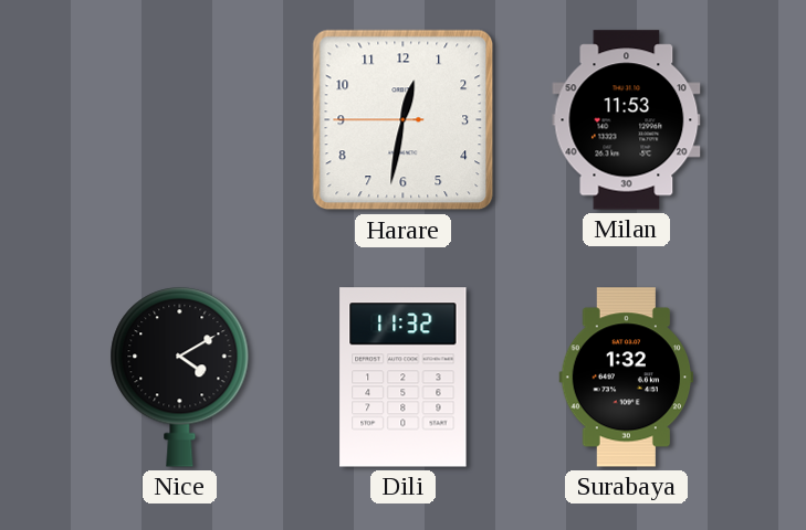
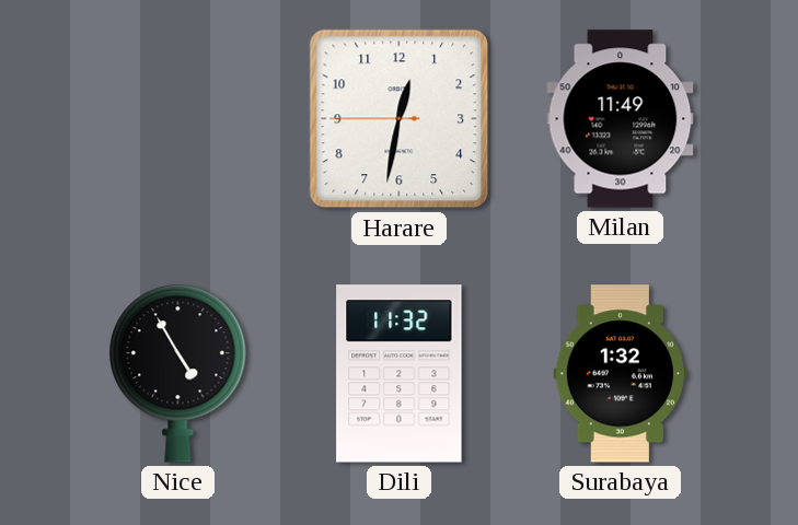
Milan: 11:53 -> 11:49
Nice: 4:10 -> 4:55
